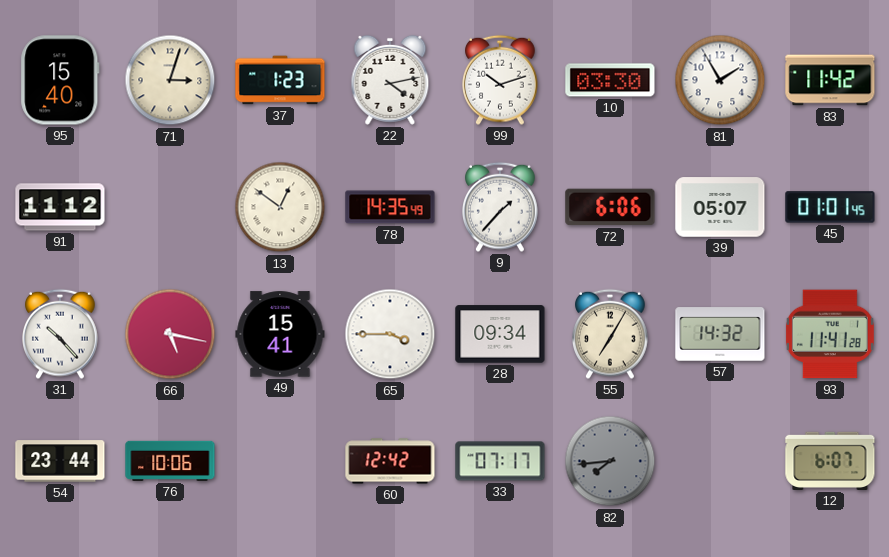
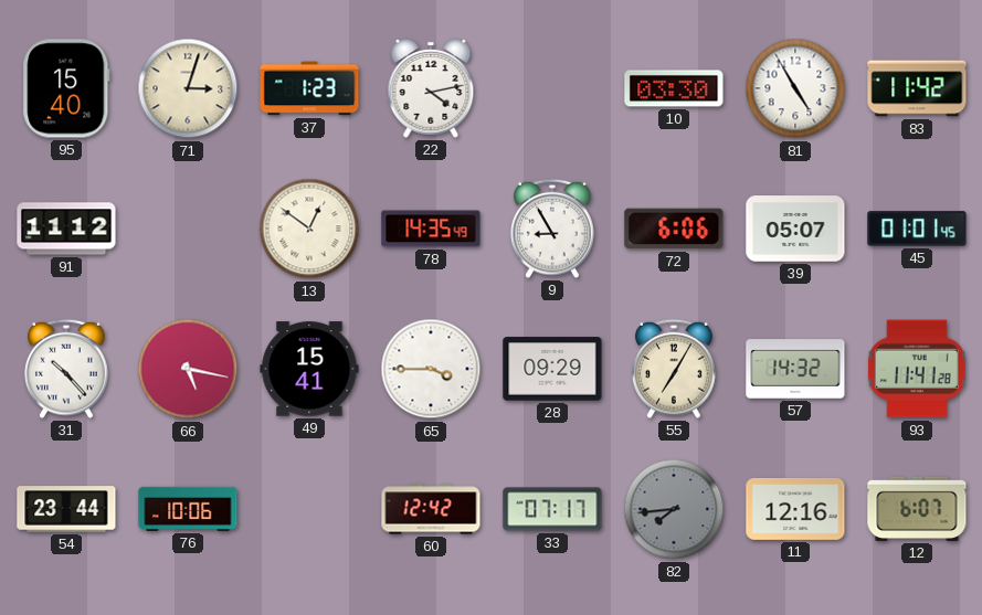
99: 10:12 -> none
81: 1:55 -> 4:55
9: 1:37 -> 8:55
28: 09:34 -> 09:29
11: none -> 12:16
